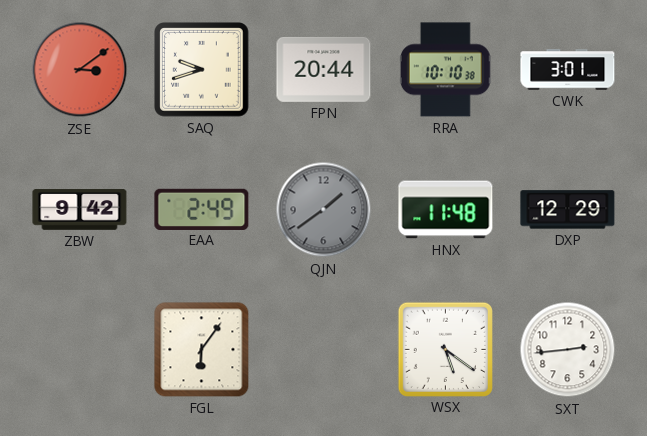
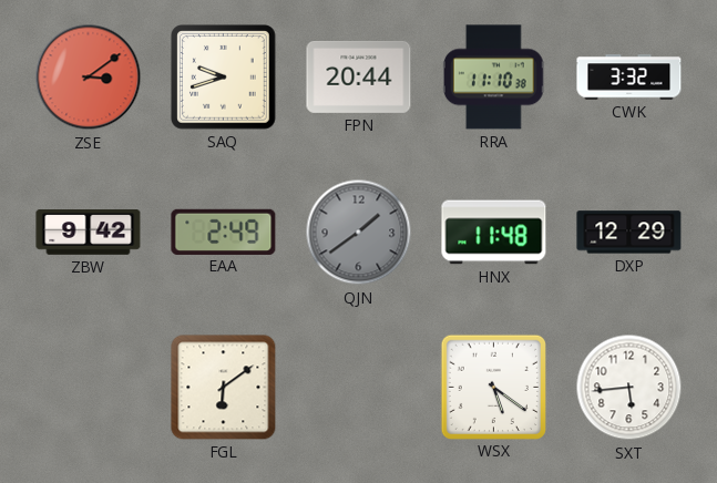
RRA: 10:10 -> 11:10
CWK: 3:01 -> 3:32
FGL: 6:06 -> 6:09
SXT: 2:44 -> 5:44
